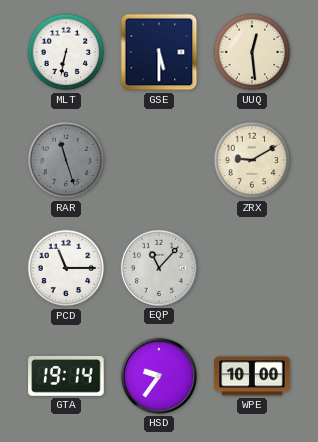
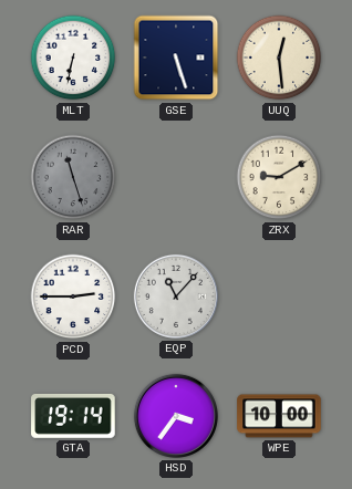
GSE: 5:30 -> 5:27
PCD: 11:15 -> 2:45
HSD: 9:36 -> 3:36
